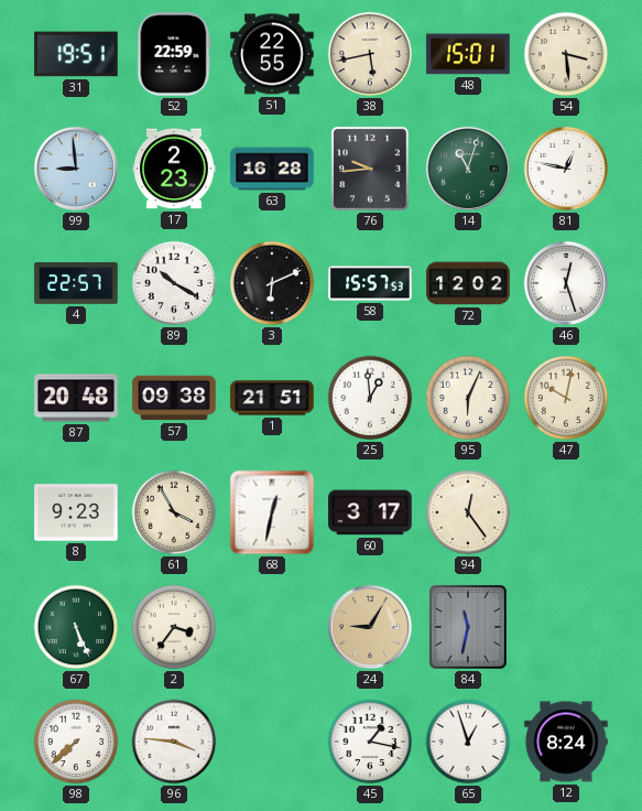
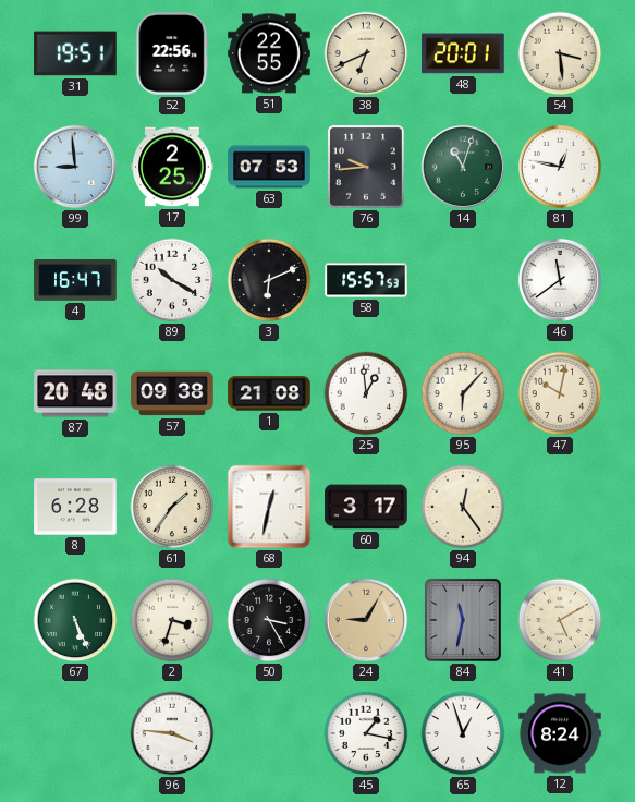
52: 22:59 -> 22:56
38: 5:43 -> 6:41
48: 15:01 -> 20:01
17: 2:23 -> 2:25
63: 16:28 -> 07:53
4: 22:57 -> 16:47
72: 12:02 -> none
46: 12:27 -> 11:39
1: 21:51 -> 21:08
95: 6:04 -> 6:07
8: 9:23 -> 6:28
61: 3:55 -> 1:36
2: 3:36 -> 3:33
50: none -> 3:25
41: none -> 5:10
98: 7:38 -> none
